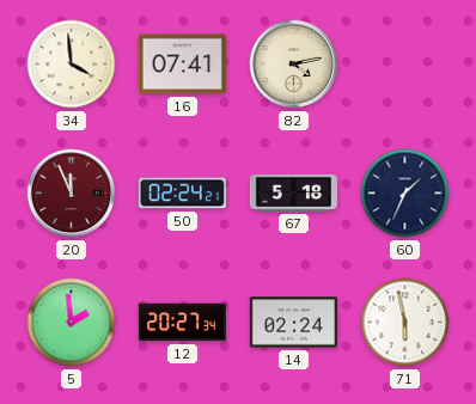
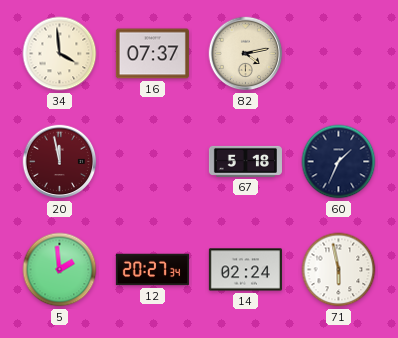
16: 07:41 -> 07:37
20: 11:56 -> 11:58
50: 02:24 -> none
